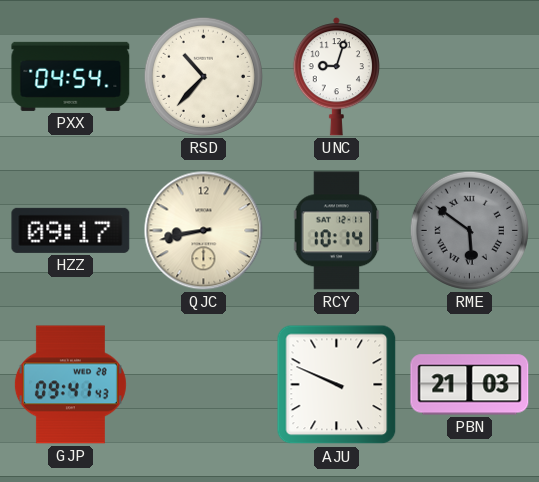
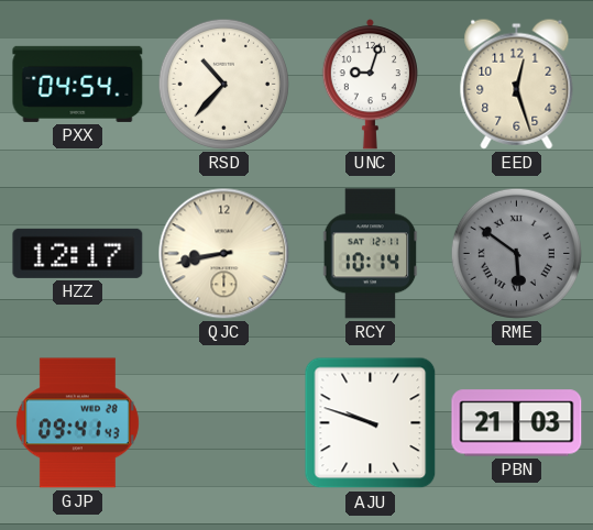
EED: none -> 12:27
HZZ: 09:17 -> 12:17
AJU: 9:49 -> 9:48
